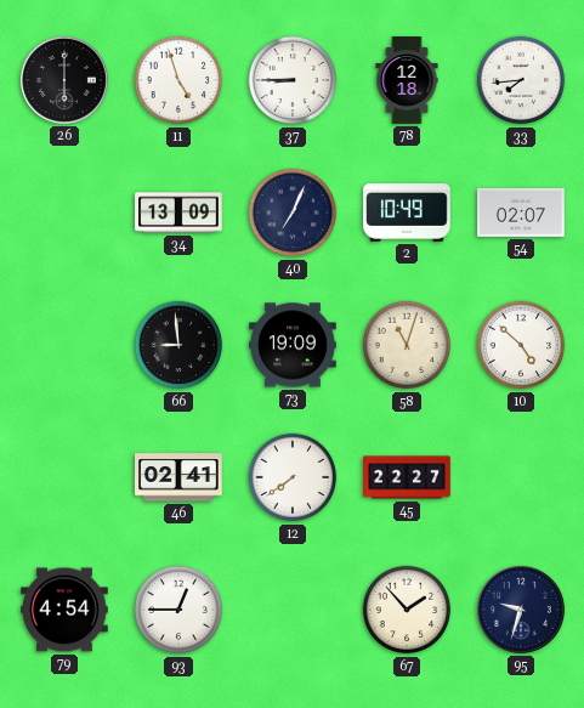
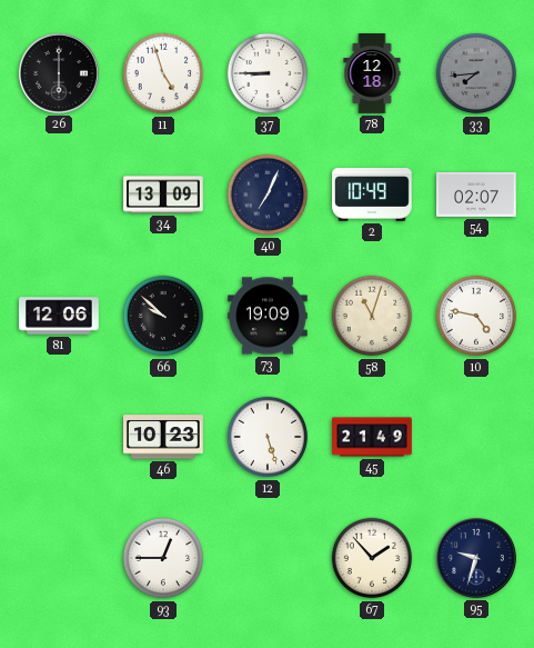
33 dial: white -> grey
81: none -> 12:06
66: 8:59 -> 9:52
10: 4:52 -> 4:47
46: 02:41 -> 10:23
12: 7:39 -> 5:27
45: 22:27 -> 21:49
79: 4:54 -> none
